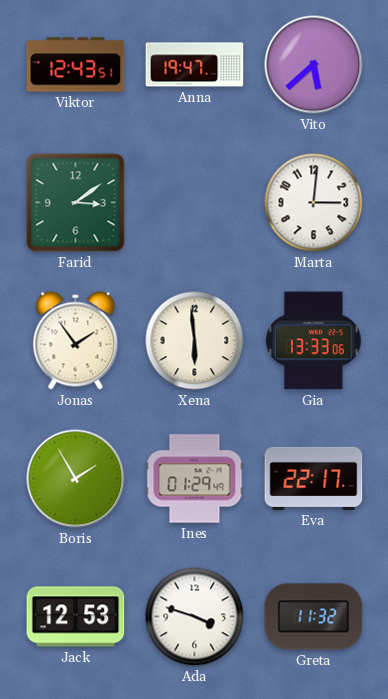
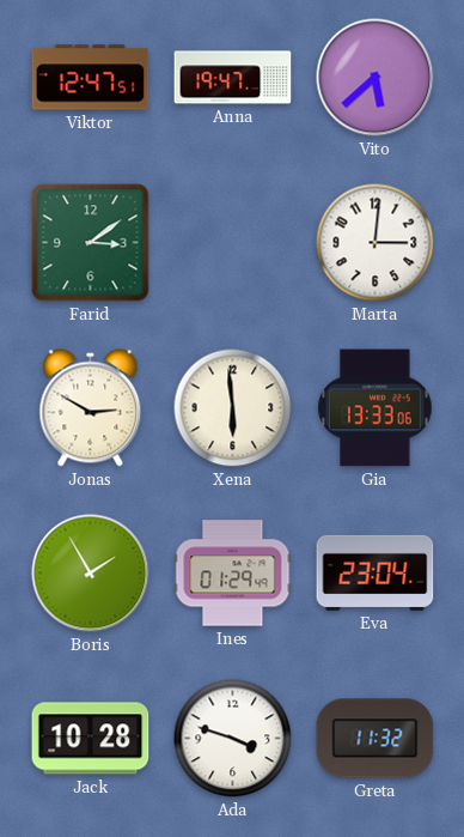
Viktor: 12:43 -> 12:47
Jonas: 1:54 -> 2:50
Eva: 22:17 -> 23:04
Jack: 12:53 -> 10:28
